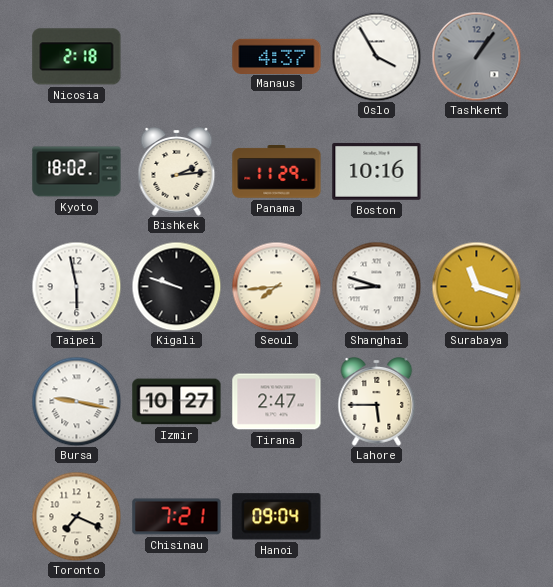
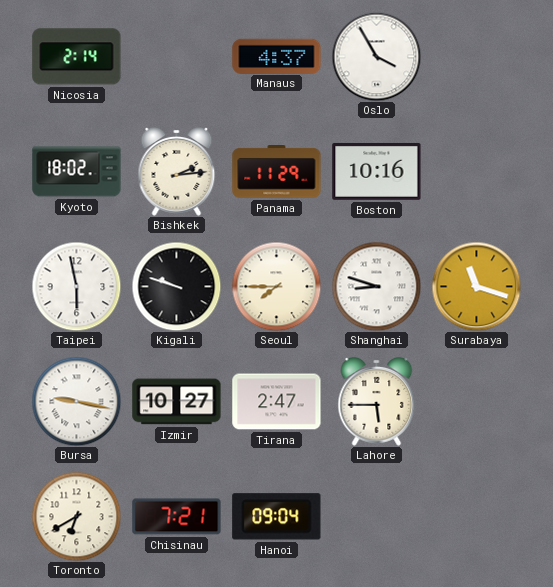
Nicosia: 2:18 -> 2:14
Tashkent: 1:06 -> none
Seoul: 7:44 -> 7:45
Toronto: 7:19 -> 6:40
